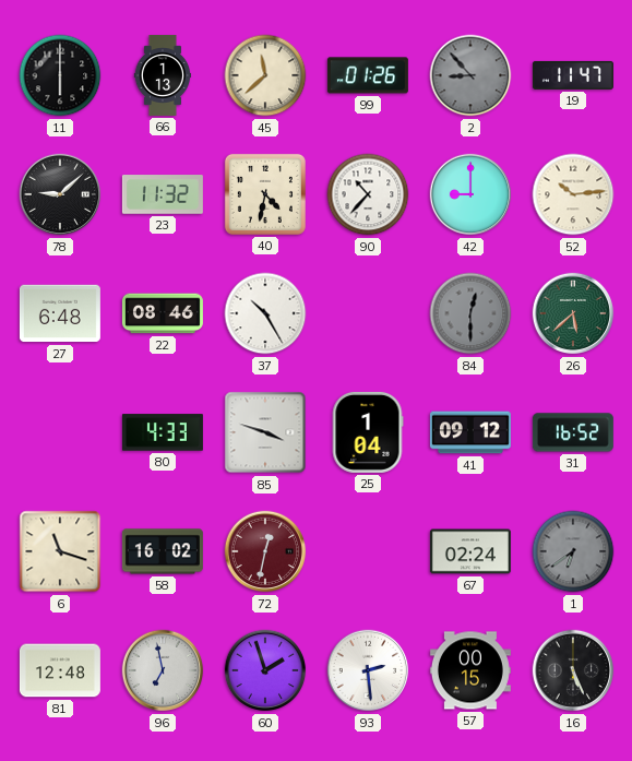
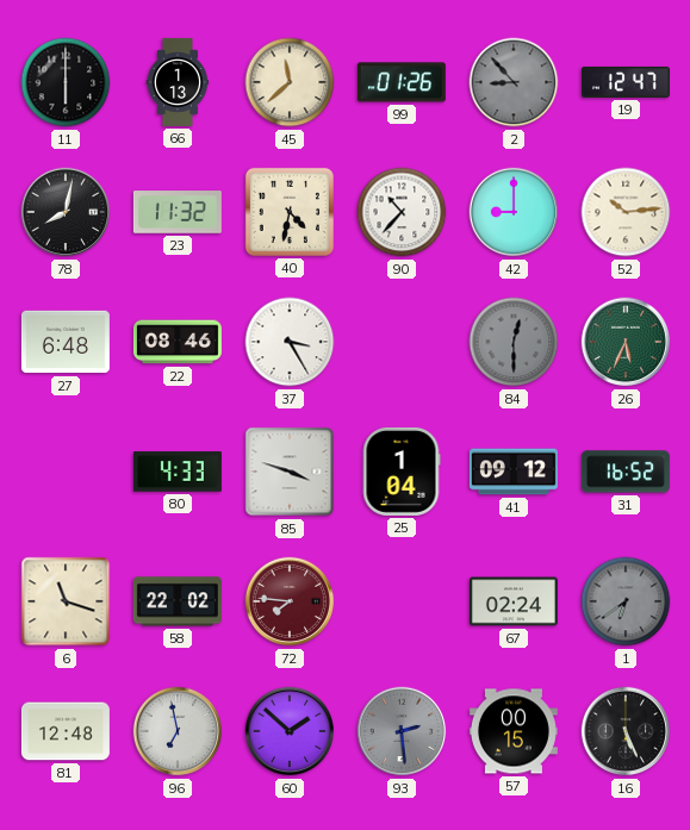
19: 11:47 -> 12:47
78: 9:08 -> 8:02
37: 10:25 -> 3:25
26: 5:38 -> 5:34
58: 16:02 -> 22:02
72: 12:32 -> 7:46
60: 1:57 -> 1:52
93 dial: white -> grey
